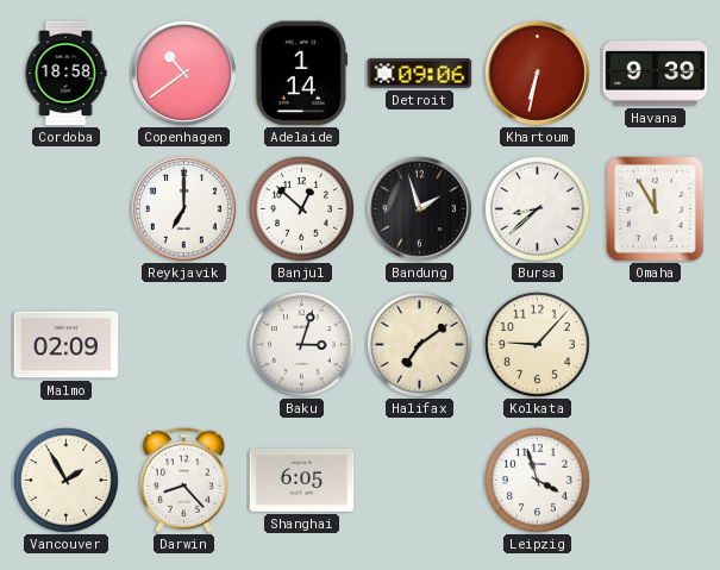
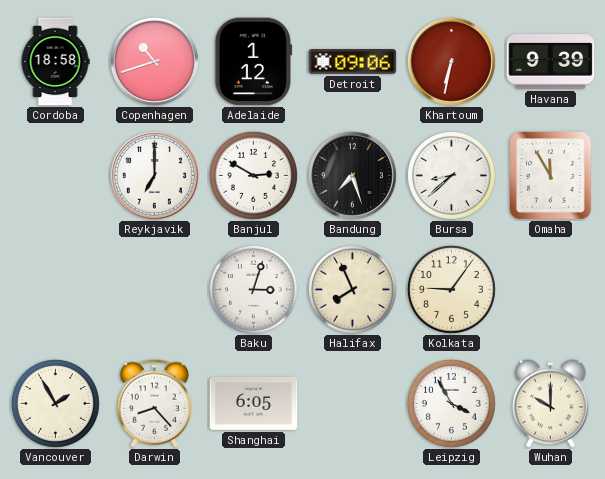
Copenhagen: 10:39 -> 10:42
Adelaide: 1:14 -> 1:12
Banjul: 12:52 -> 2:50
Bandung: 1:57 -> 7:27
Malmo: 02:09 -> none
Halifax: 7:09 -> 7:56
Kolkata: 9:07 -> 9:06
Leipzig: 3:57 -> 3:55
Wuhan: none -> 10:00
